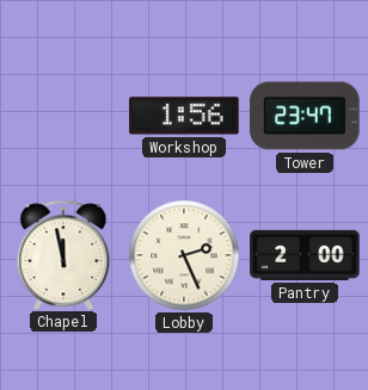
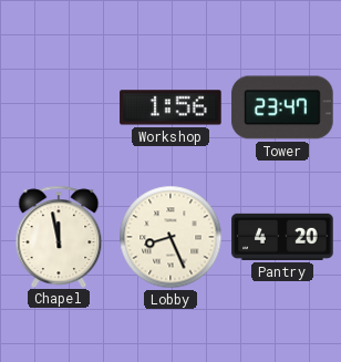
Lobby: 2:26 -> 8:26
Pantry: 2:00 -> 4:20
